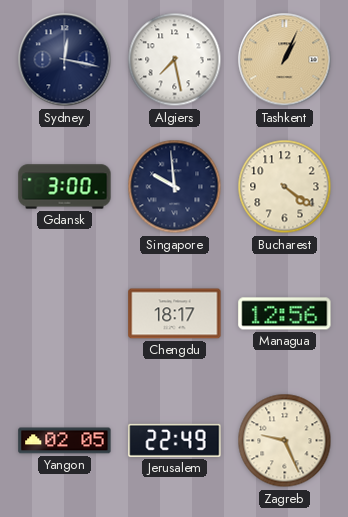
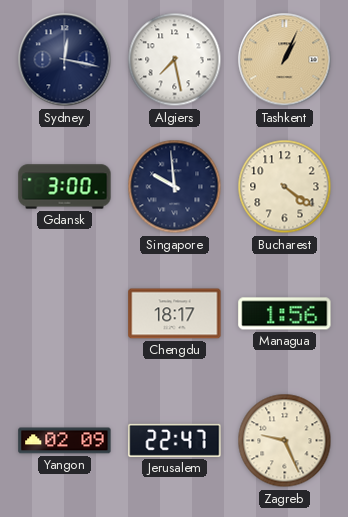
Managua: 12:56 -> 1:56
Yangon: 02:05 -> 02:09
Jerusalem: 22:49 -> 22:47
